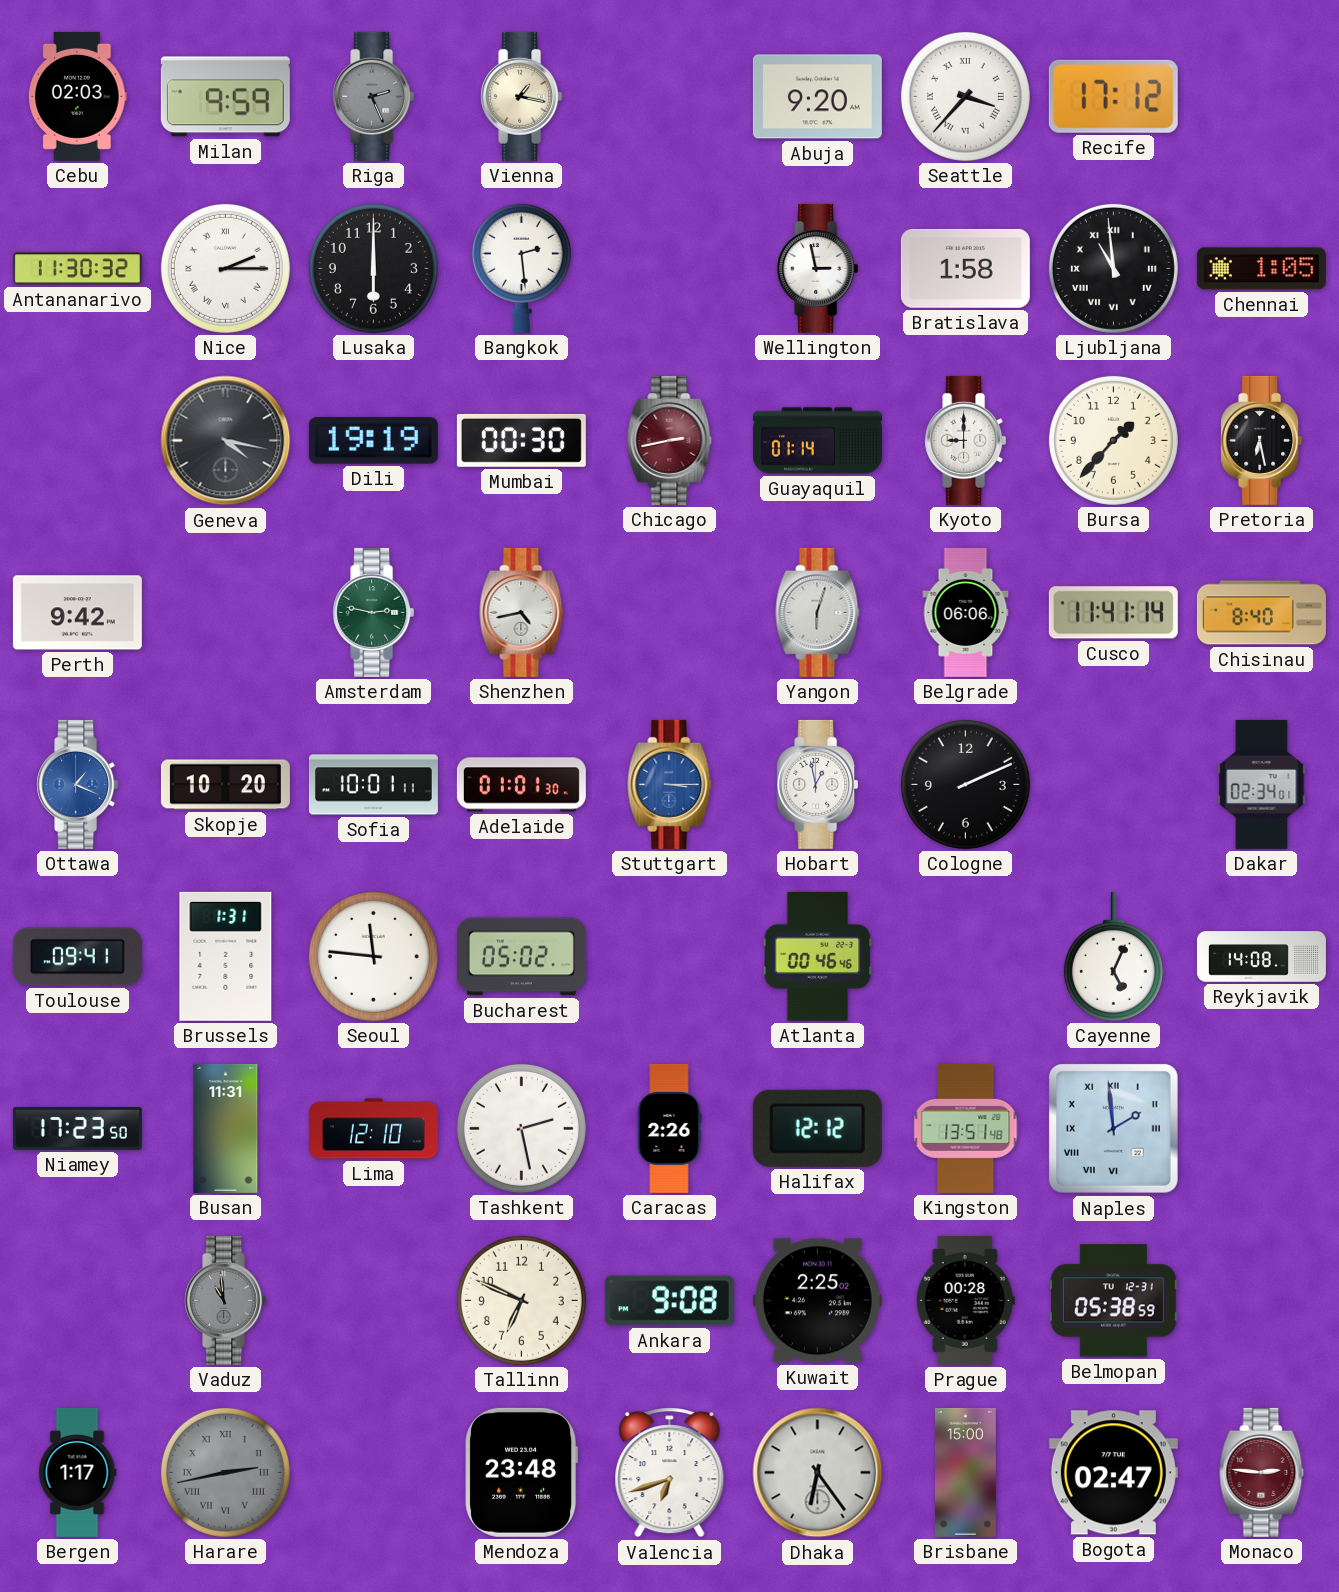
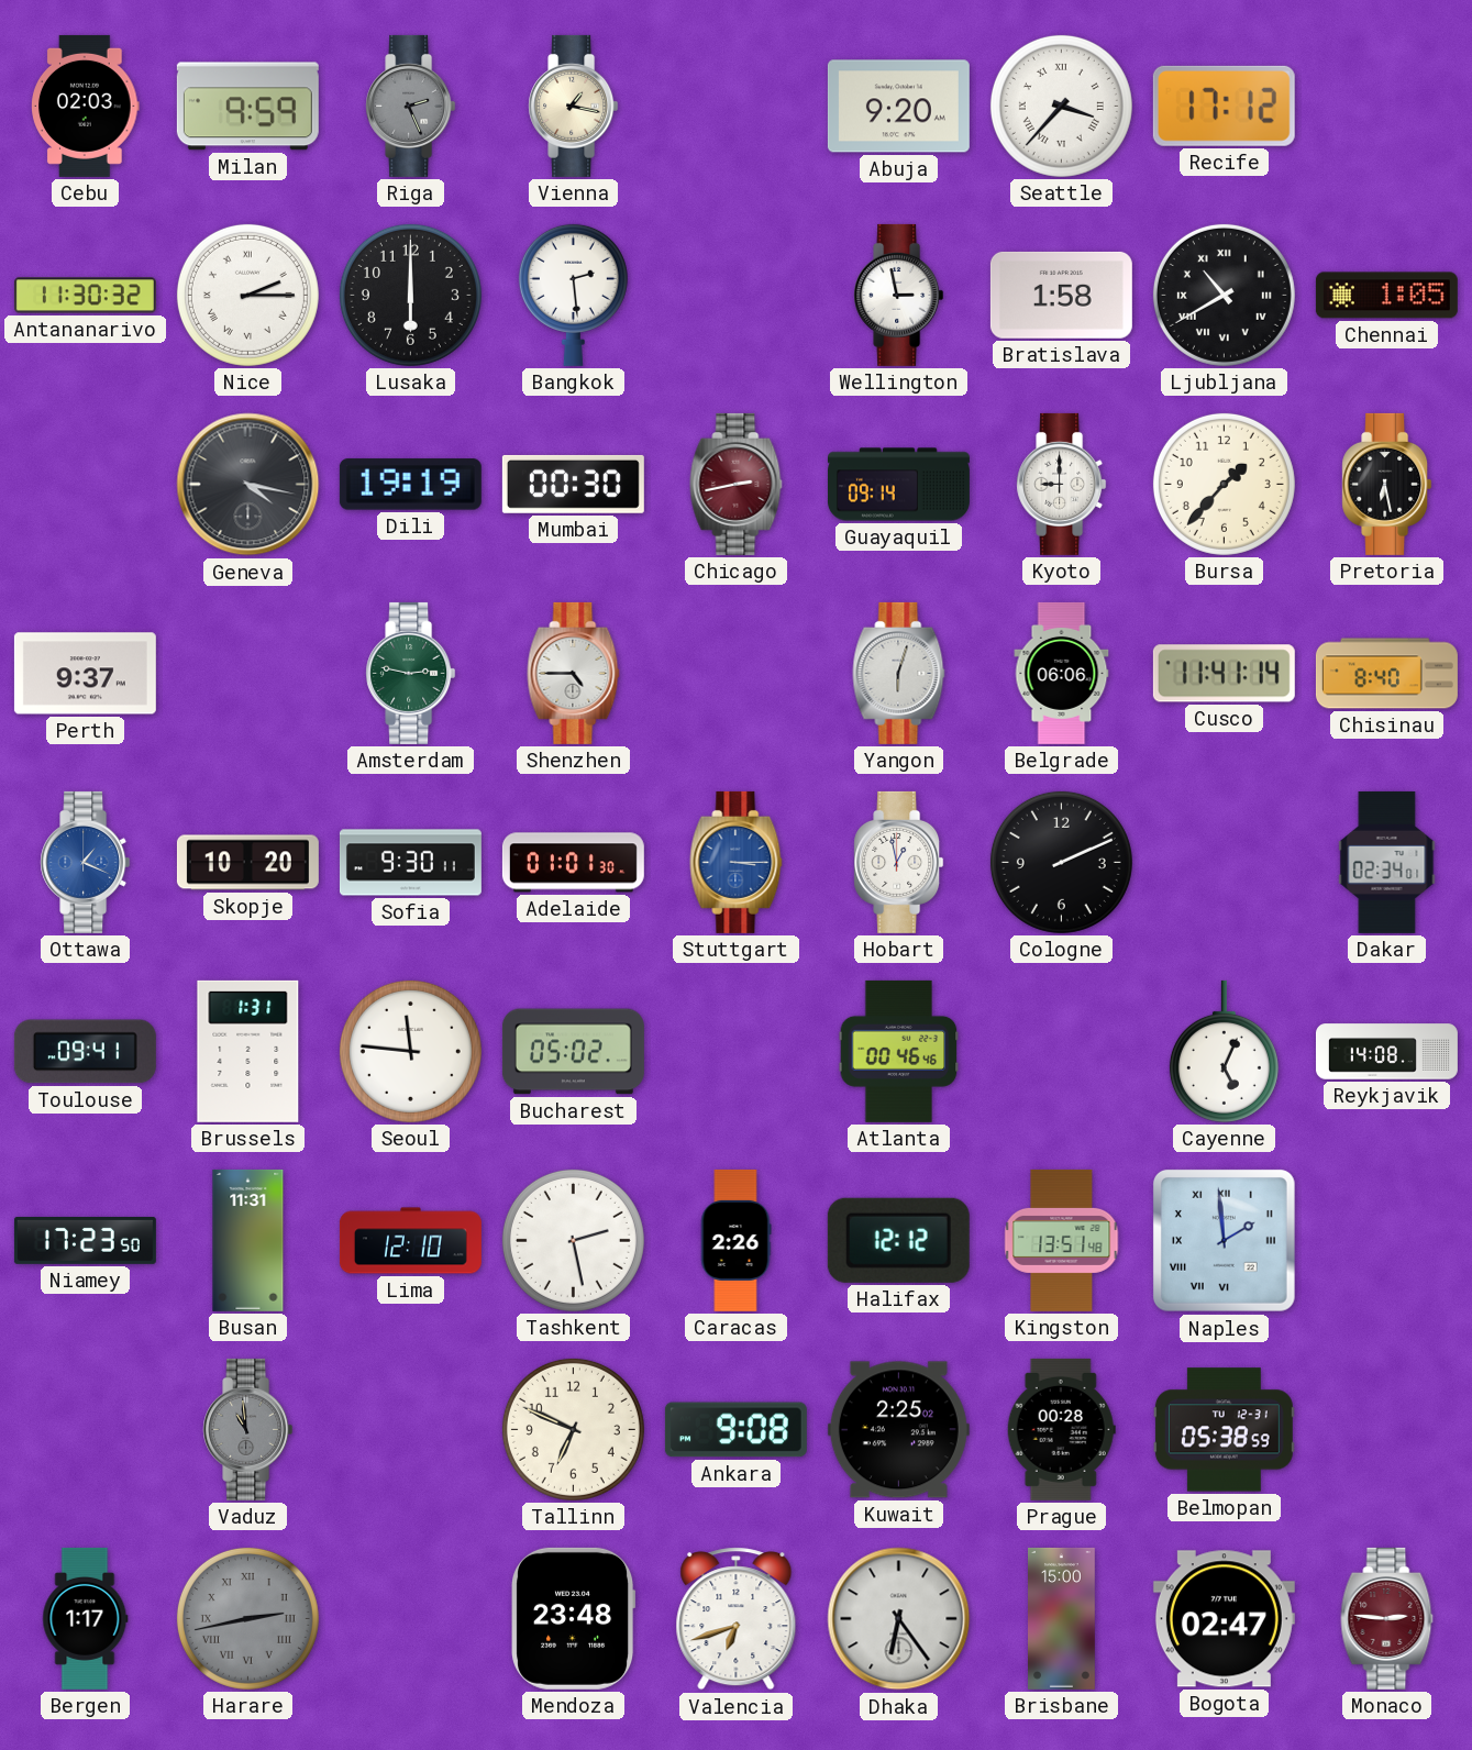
Ljubljana: 10:59 -> 10:40
Guayaquil: 01:14 -> 09:14
Perth: 9:42 -> 9:37
Shenzhen: 4:43 -> 4:45
Sofia: 10:01 -> 9:30
